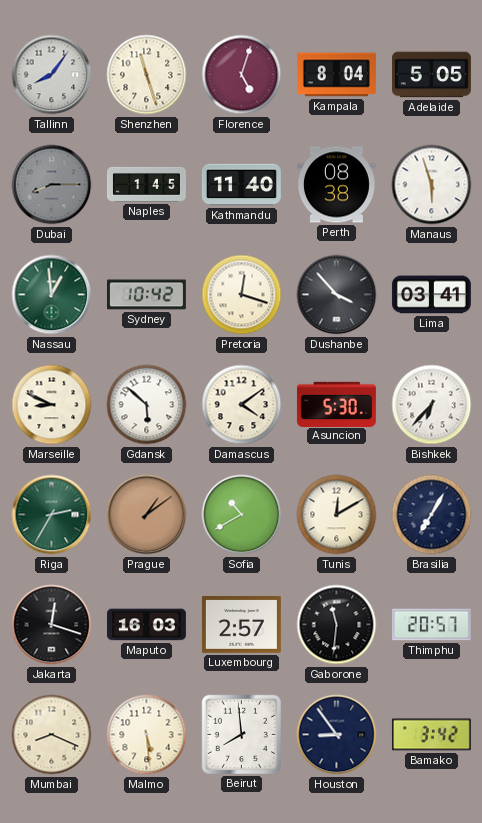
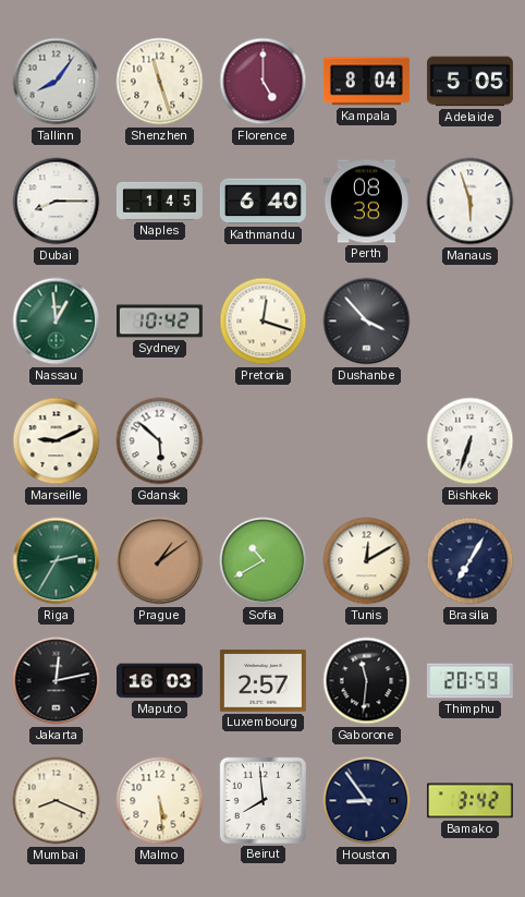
Florence: 5:03 -> 5:00
Dubai dial: grey -> white
Kathmandu: 11:40 -> 6:40
Lima: 03:41 -> none
Marseille: 8:49 -> 9:11
Damascus: 4:09 -> none
Asuncion: 5:30 -> none
Bishkek: 6:37 -> 6:33
Jakarta: 12:18 -> 12:13
Thimphu: 20:57 -> 20:59
